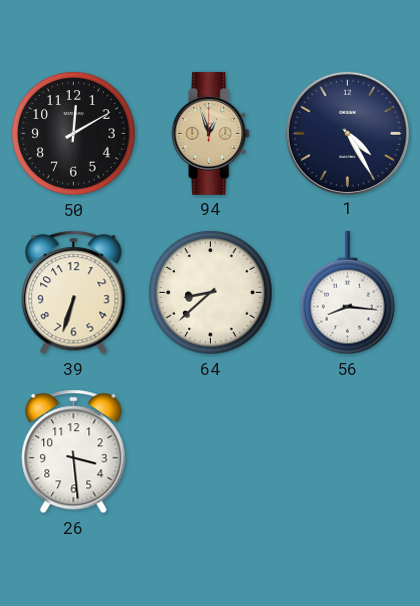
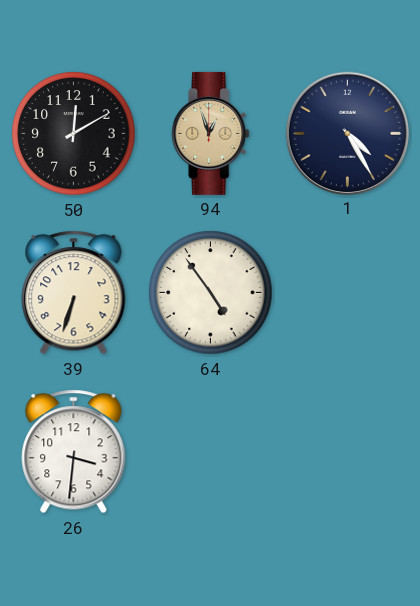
64: 8:38 -> 4:54
56: 8:16 -> none
26: 3:29 -> 3:31
